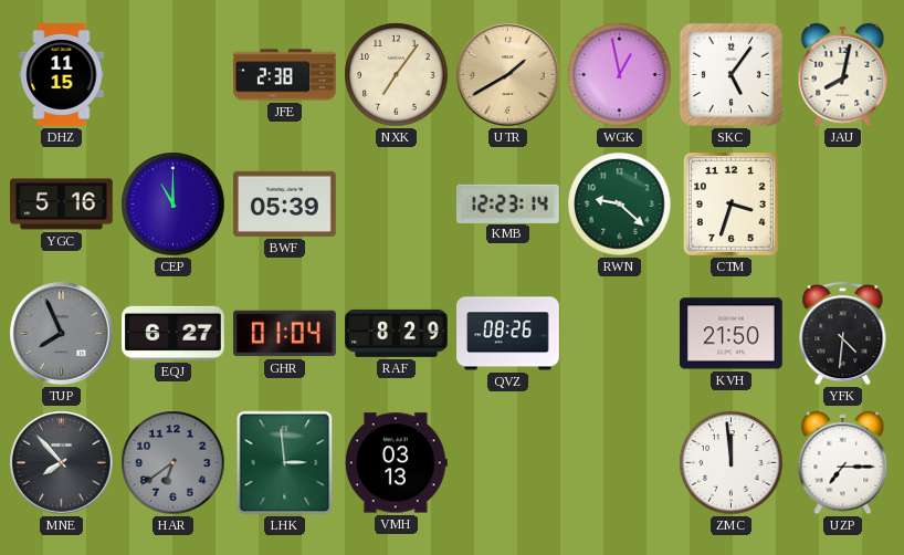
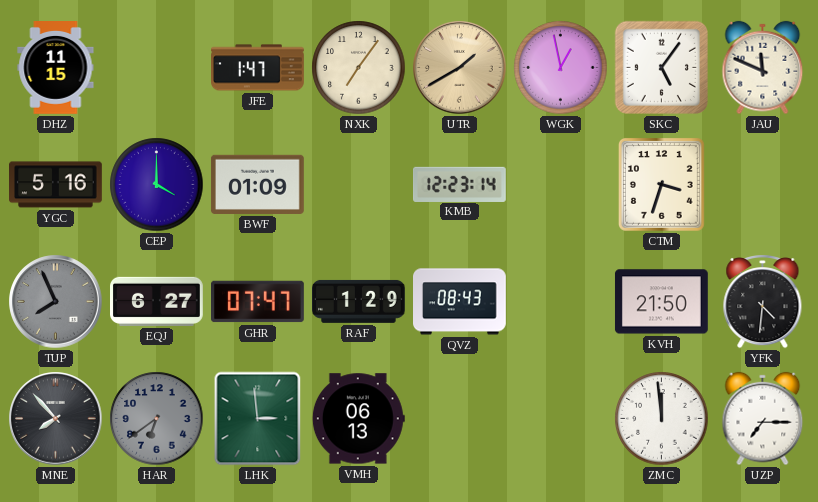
JFE: 2:38 -> 1:47
JAU: 8:02 -> 11:49
CEP: 11:00 -> 4:00
BWF: 05:39 -> 01:09
RWN: 9:22 -> none
GHR: 01:04 -> 07:47
RAF: 8:29 -> 1:29
QVZ: 08:26 -> 08:43
VMH: 03:13 -> 06:13
